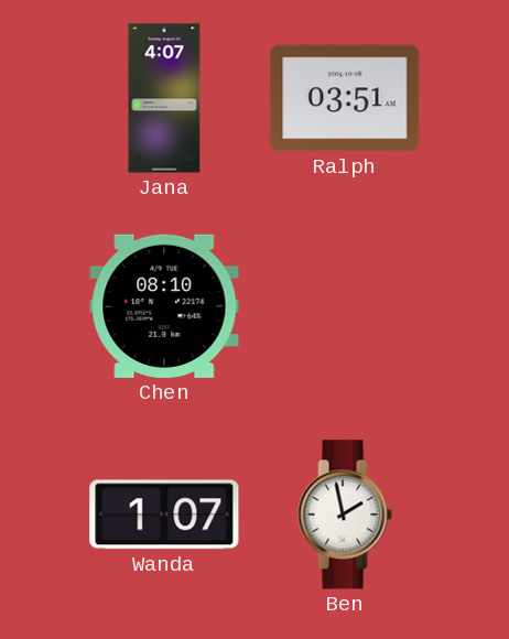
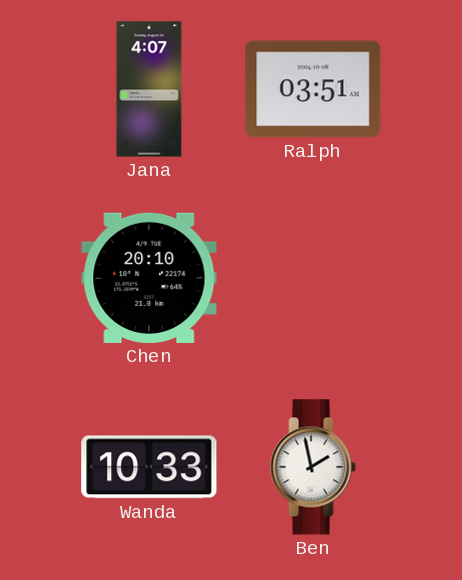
Chen: 08:10 -> 20:10
Wanda: 1:07 -> 10:33
